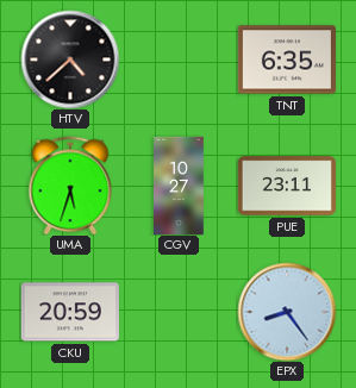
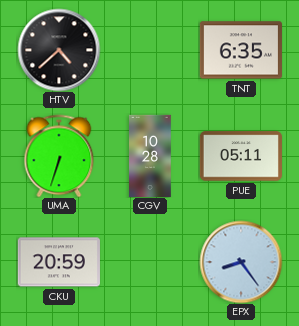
UMA: 5:33 -> 6:33
CGV: 10:27 -> 10:28
PUE: 23:11 -> 05:11
